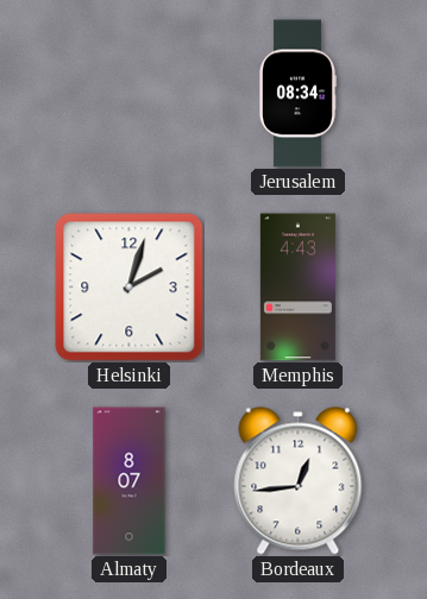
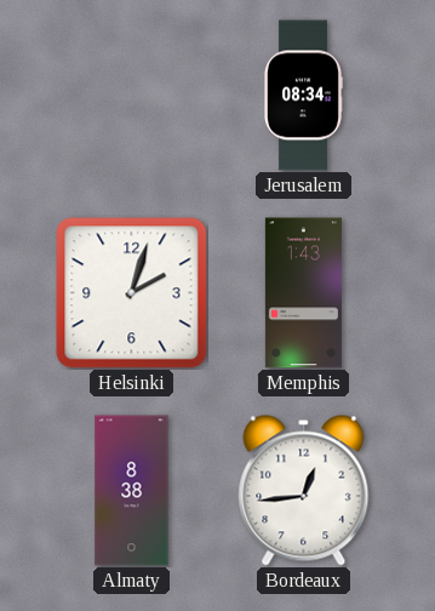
Memphis: 4:43 -> 1:43
Almaty: 8:07 -> 8:38
